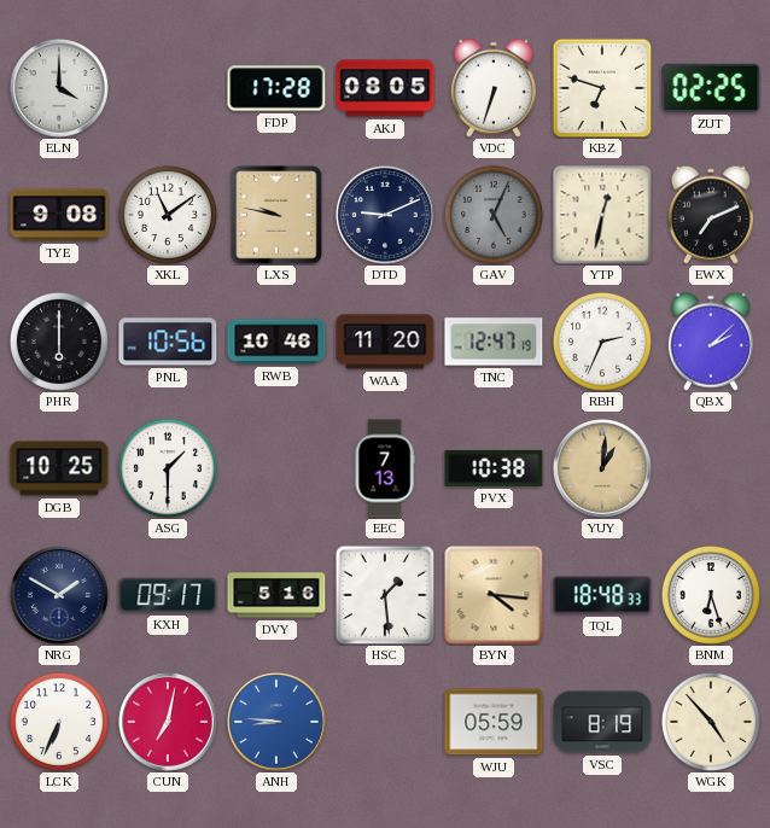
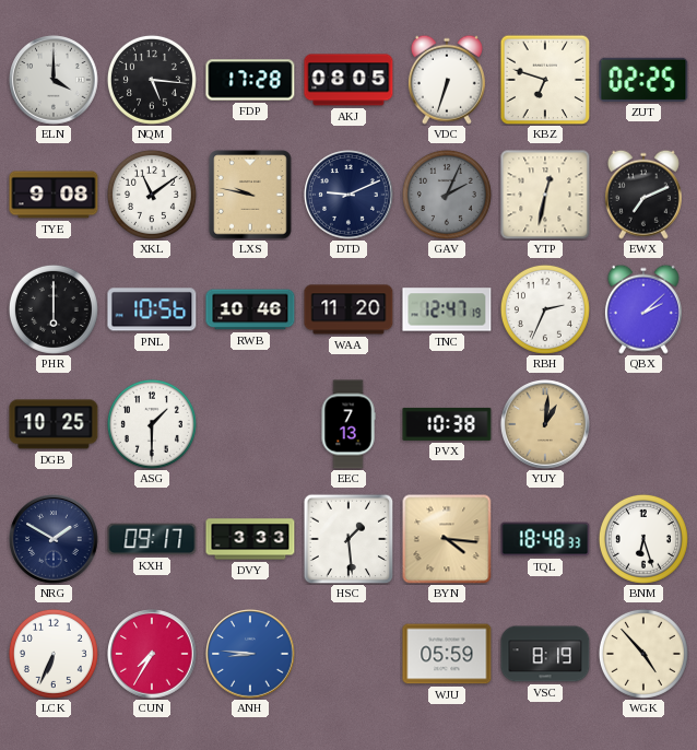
NQM: none -> 5:16
GAV: 5:04 -> 2:04
DVY: 5:16 -> 3:33
CUN: 7:02 -> 7:35
